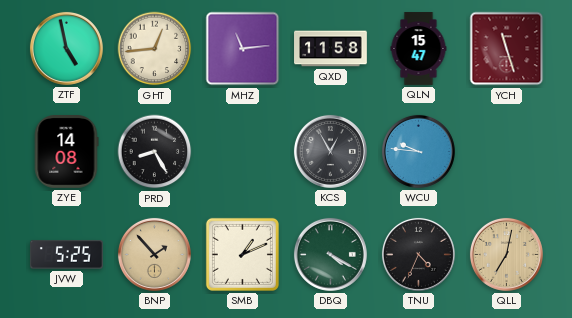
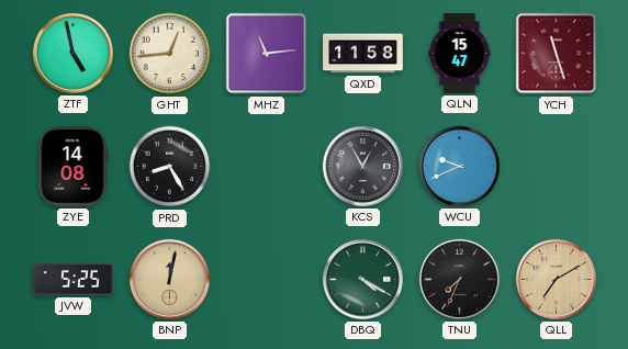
WCU: 9:46 -> 9:41
BNP: 1:53 -> 12:02
SMB: 1:11 -> none
TNU: 4:34 -> 7:34
QLL: 7:02 -> 7:10
